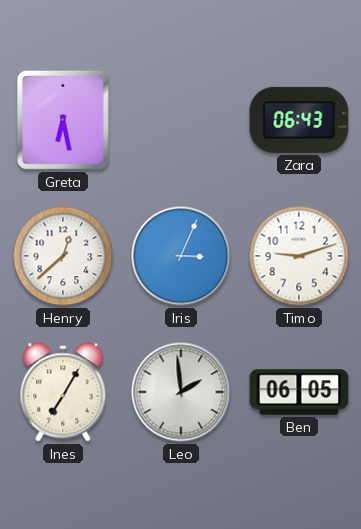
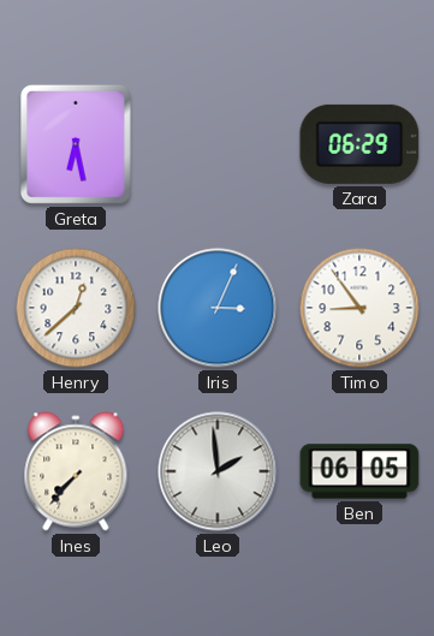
Zara: 06:43 -> 06:29
Timo: 9:12 -> 8:54
Ines: 7:05 -> 7:37
